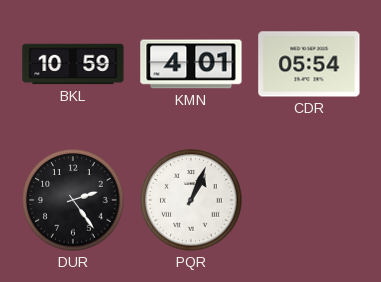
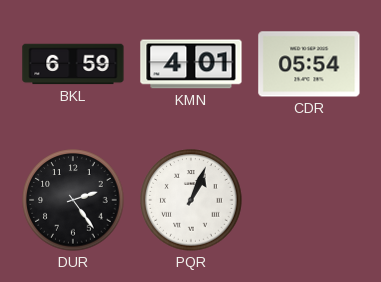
BKL: 10:59 -> 6:59
